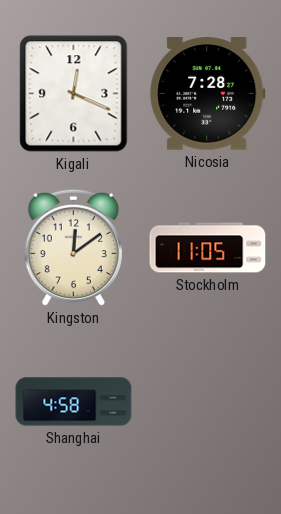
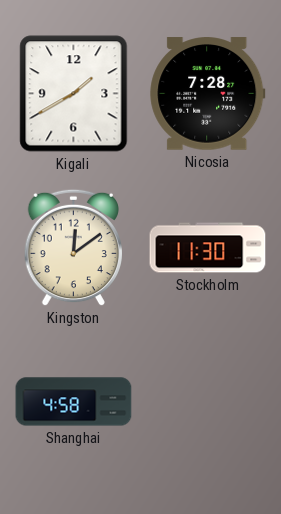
Kigali: 12:19 -> 1:40
Stockholm: 11:05 -> 11:30
